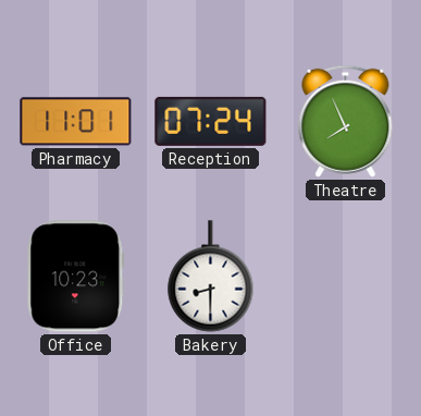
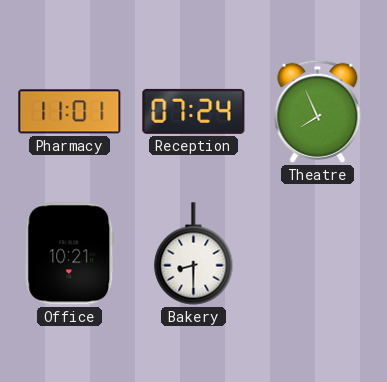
Office: 10:23 -> 10:21
